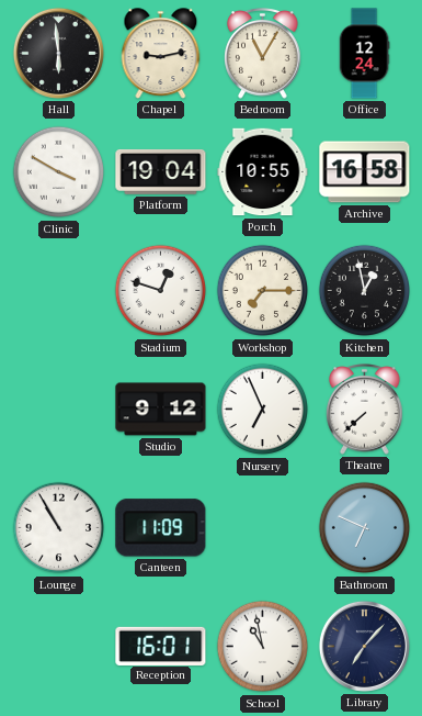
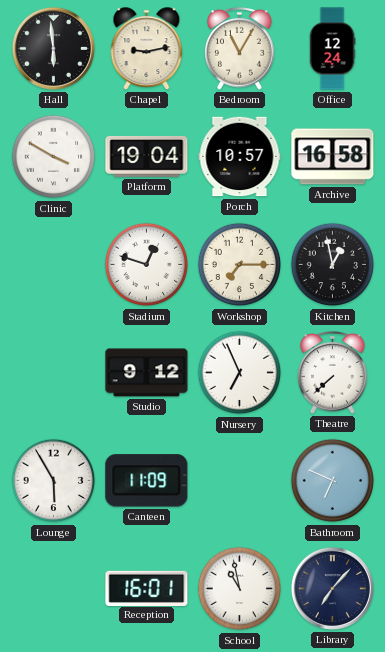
Porch: 10:55 -> 10:57
Lounge: 10:55 -> 5:55
